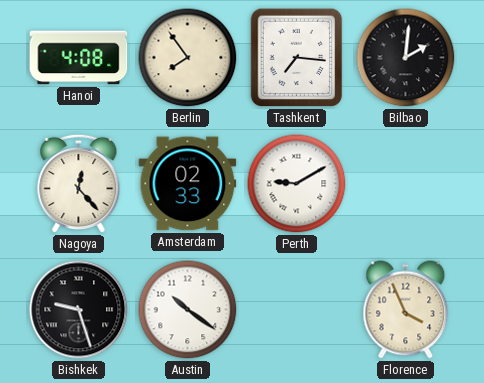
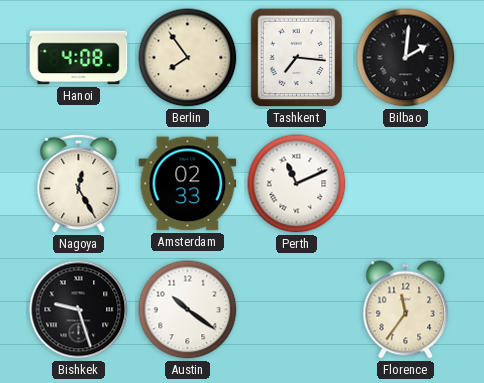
Nagoya: 12:23 -> 12:25
Perth: 9:10 -> 11:11
Florence: 3:56 -> 11:36
